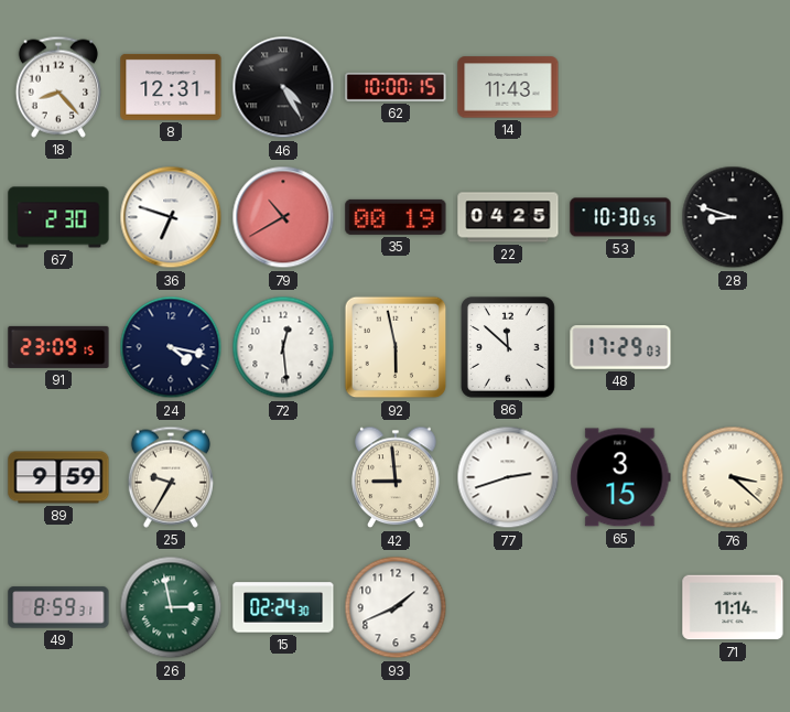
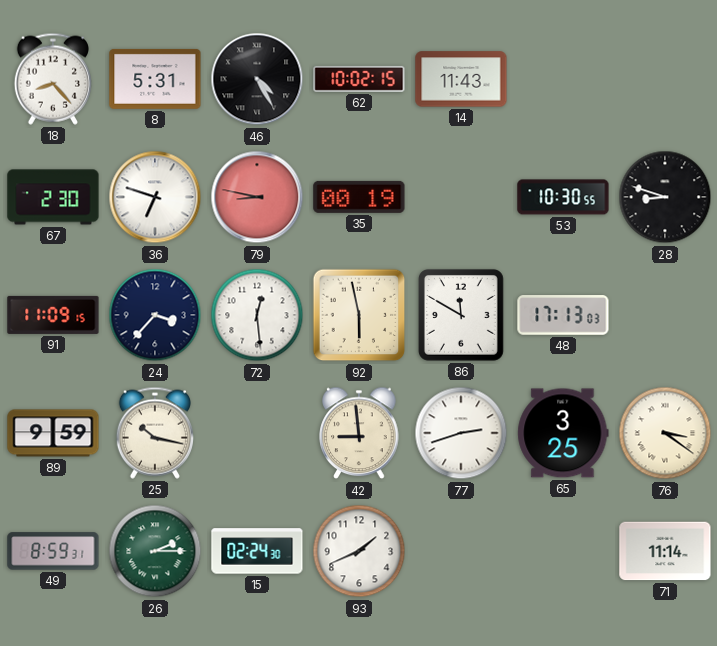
8: 12:31 -> 5:31
62: 10:00 -> 10:02
79: 10:40 -> 8:47
22: 04:25 -> none
91: 23:09 -> 11:09
24: 4:17 -> 3:37
86: 11:52 -> 11:50
48: 17:29 -> 17:13
25: 9:35 -> 10:17
65: 3:15 -> 3:25
76: 3:22 -> 3:21
26: 2:58 -> 2:15
